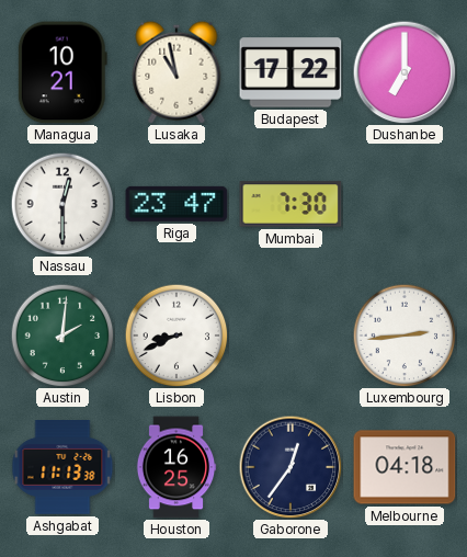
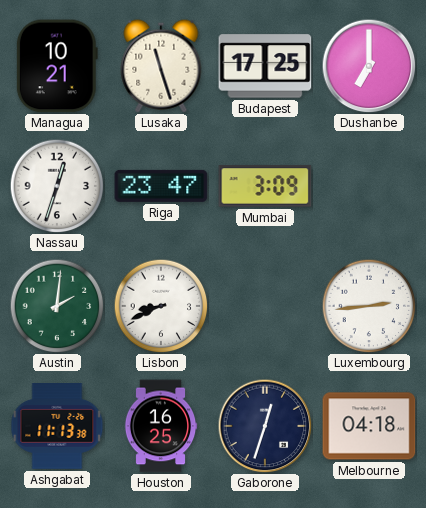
Lusaka: 10:58 -> 11:27
Budapest: 17:22 -> 17:25
Nassau: 12:30 -> 12:33
Mumbai: 7:30 -> 3:09
Gaborone: 12:36 -> 12:33
